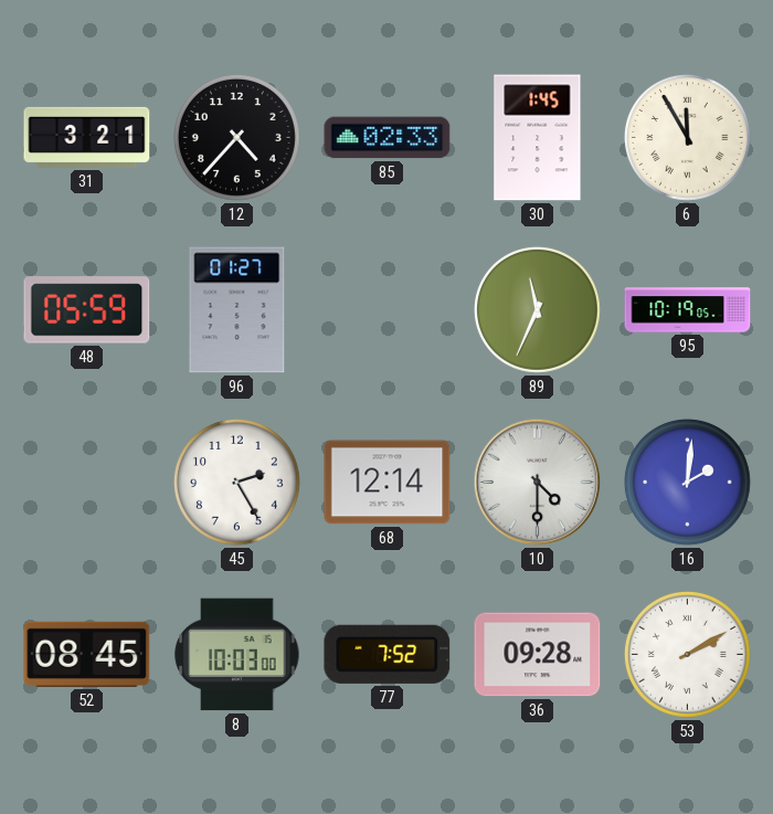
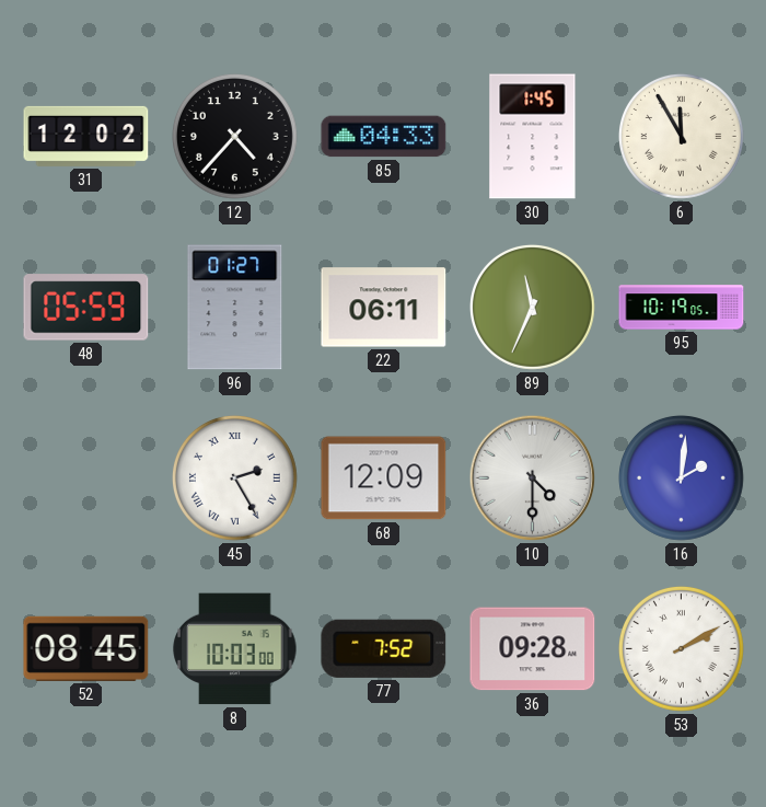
31: 3:21 -> 12:02
85: 02:33 -> 04:33
22: none -> 06:11
45 numerals: Arabic -> Roman
68: 12:14 -> 12:09
